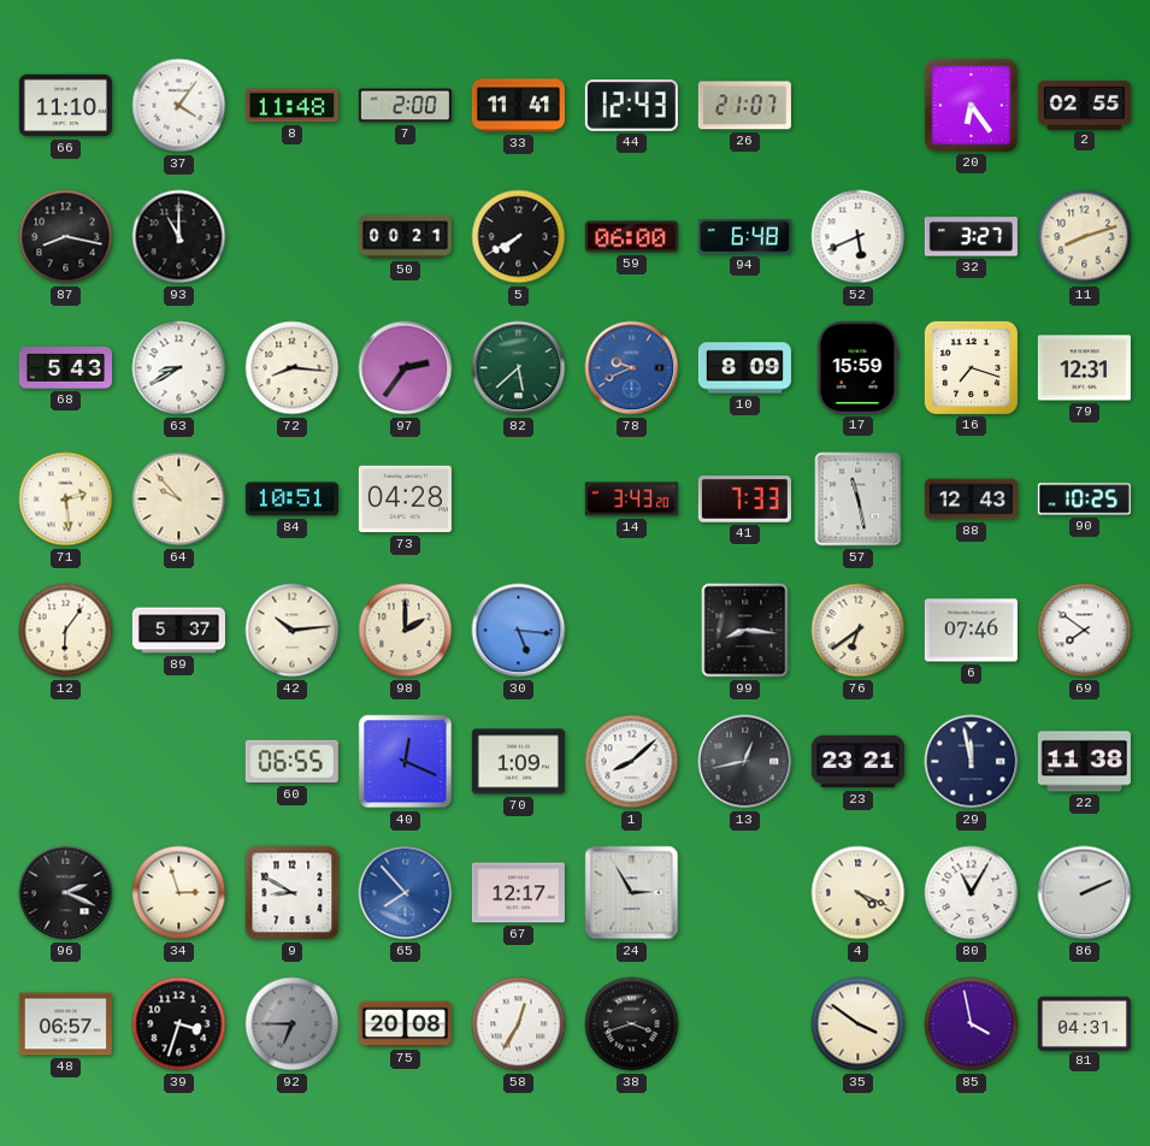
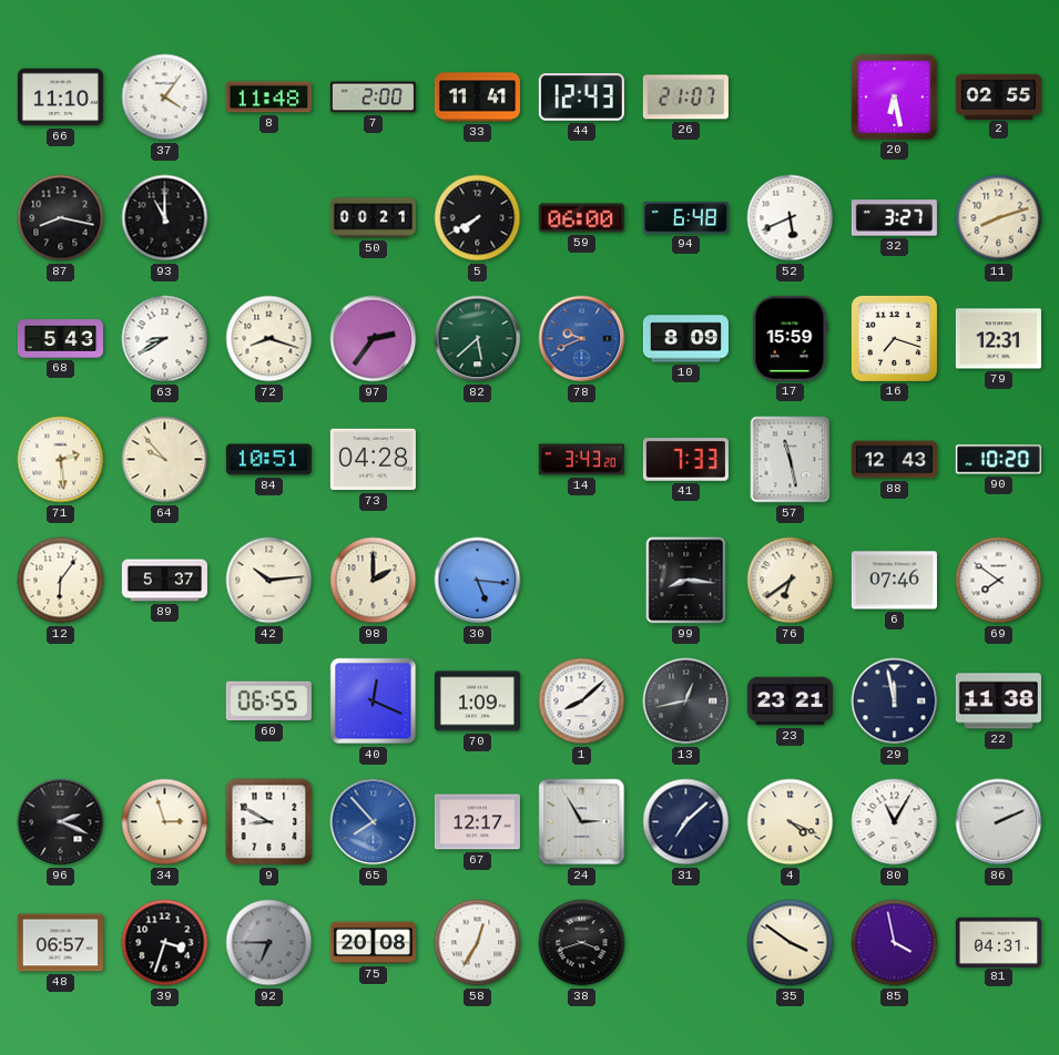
20: 6:24 -> 6:28
72: 8:16 -> 8:18
90: 10:25 -> 10:20
31: none -> 7:08
